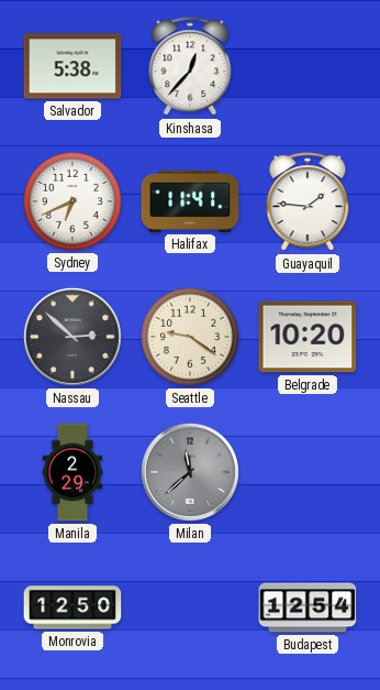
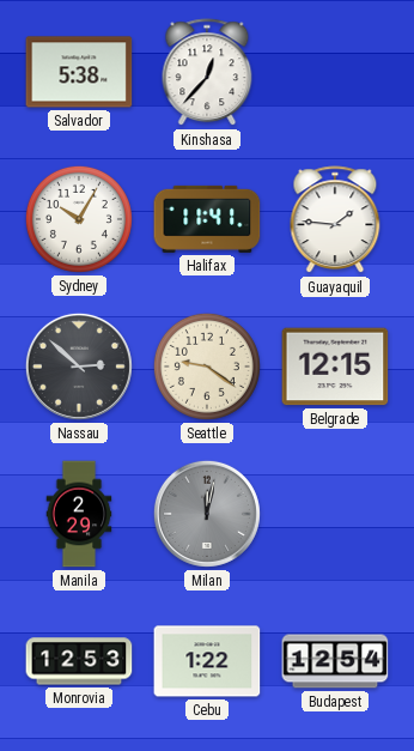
Sydney: 6:41 -> 10:05
Belgrade: 10:20 -> 12:15
Milan: 11:38 -> 12:02
Monrovia: 12:50 -> 12:53
Cebu: none -> 1:22
